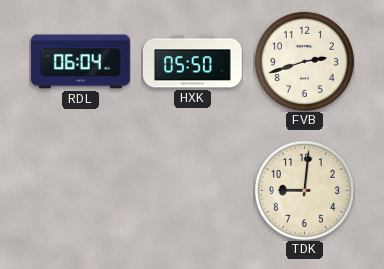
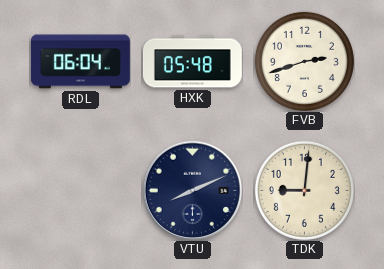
HXK: 05:50 -> 05:48
VTU: none -> 8:11
